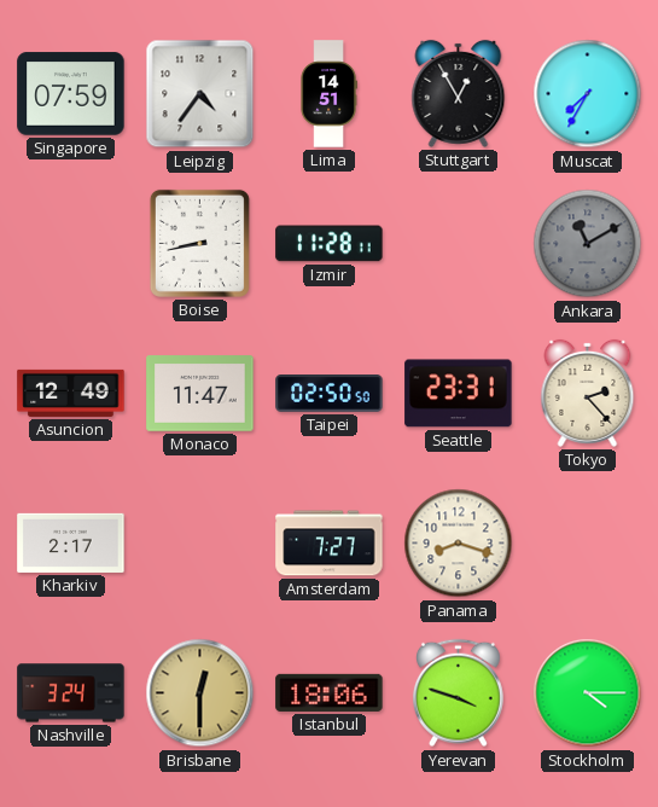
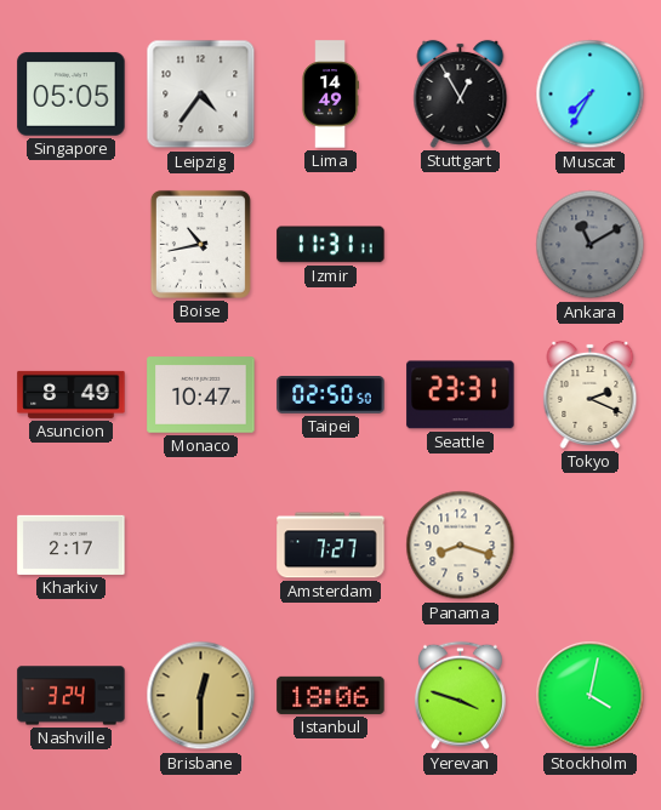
Singapore: 07:59 -> 05:05
Lima: 14:51 -> 14:49
Boise: 8:43 -> 10:43
Izmir: 11:28 -> 11:31
Asuncion: 12:49 -> 8:49
Monaco: 11:47 -> 10:47
Tokyo: 2:23 -> 2:19
Stockholm: 4:15 -> 4:02
